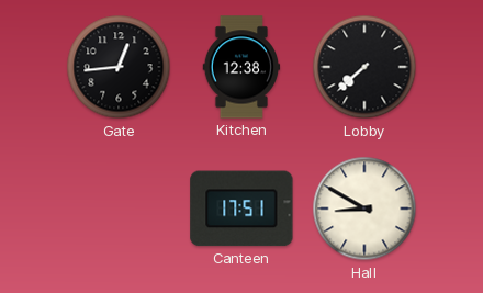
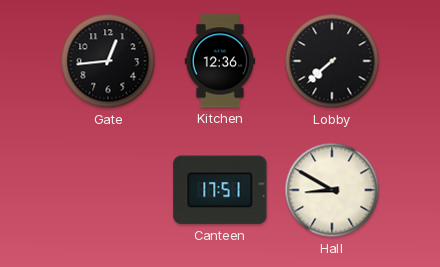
Kitchen: 12:38 -> 12:36
